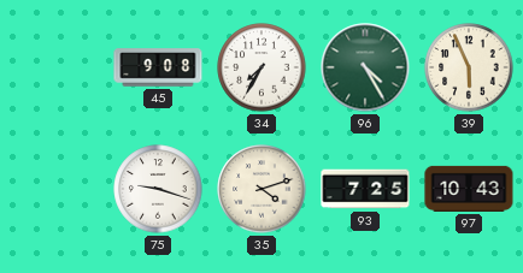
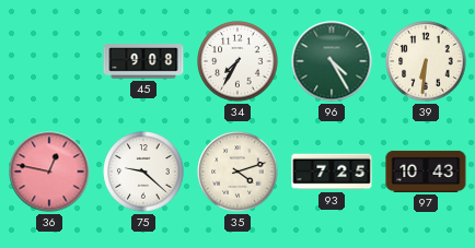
39: 5:56 -> 6:31
36: none -> 12:47
75: 9:18 -> 9:22
